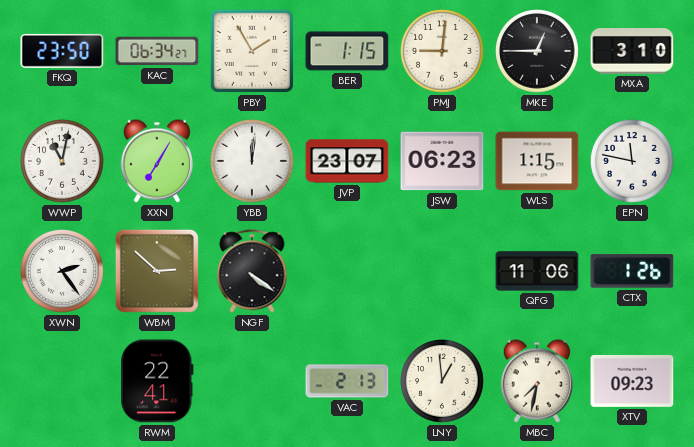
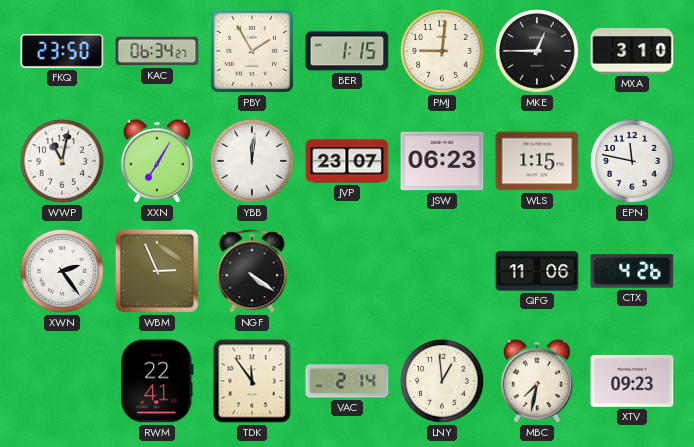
WBM: 2:52 -> 2:56
CTX: 1:26 -> 4:26
TDK: none -> 11:54
VAC: 2:13 -> 2:14
